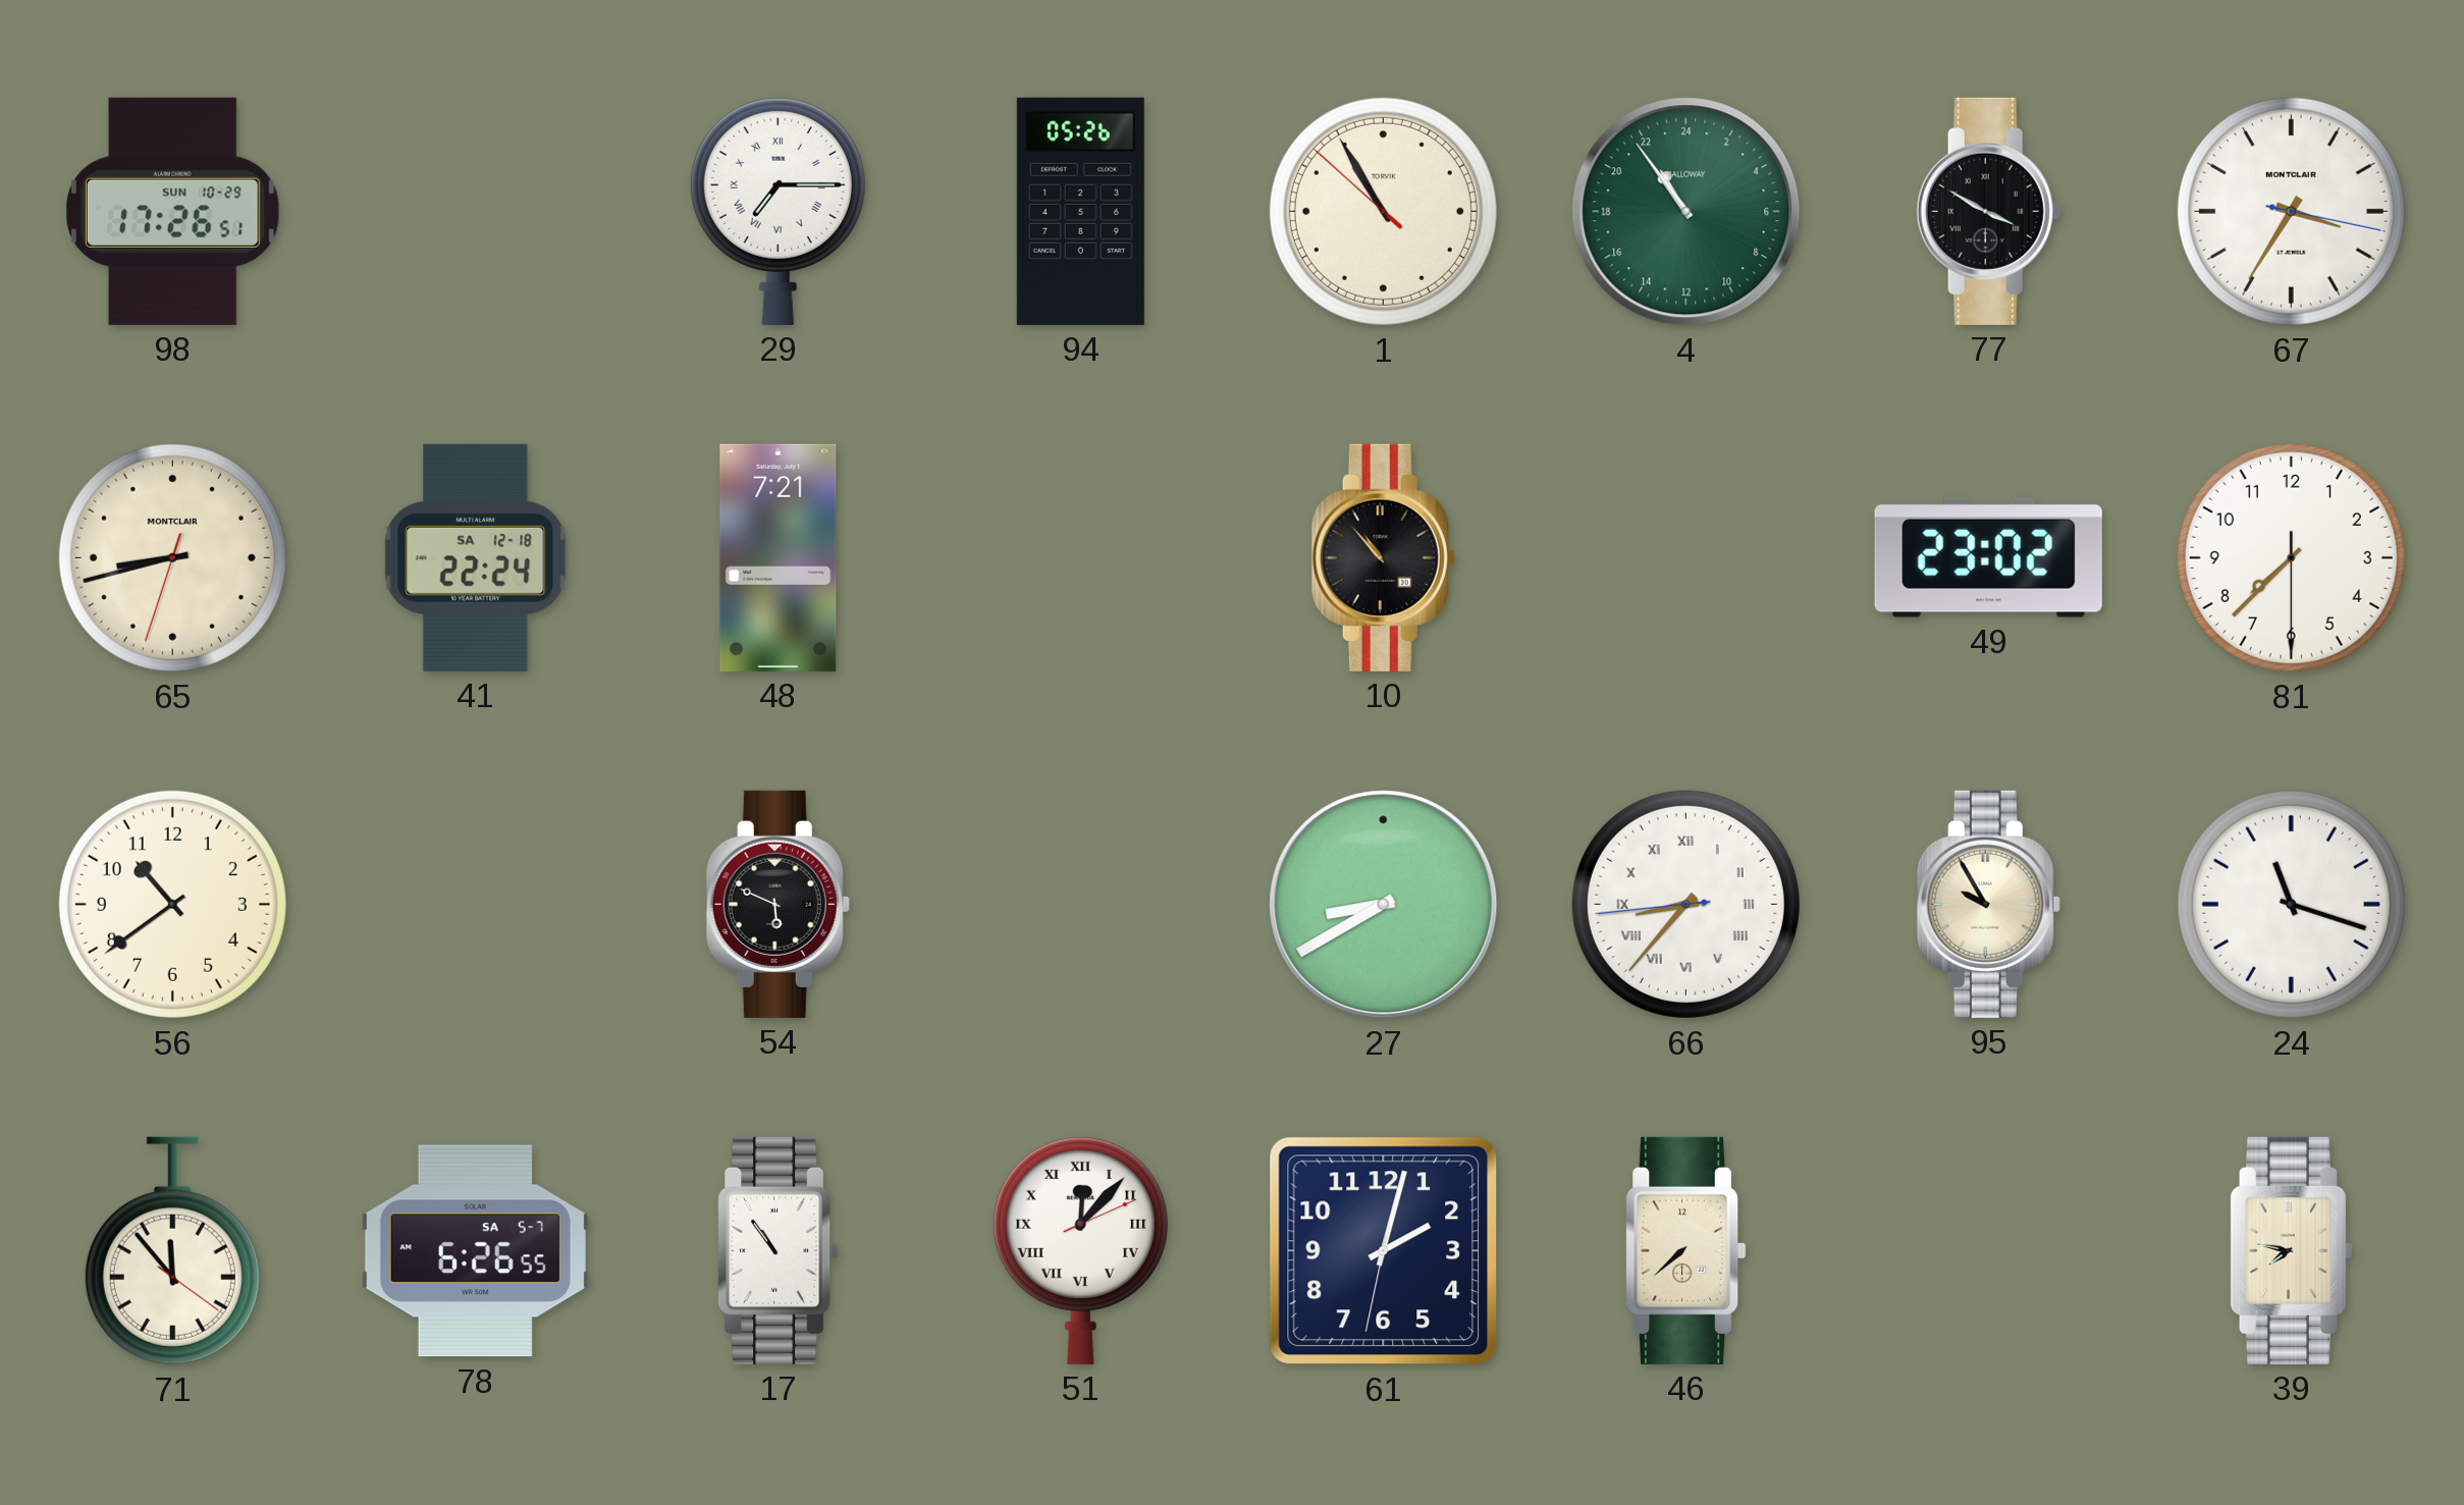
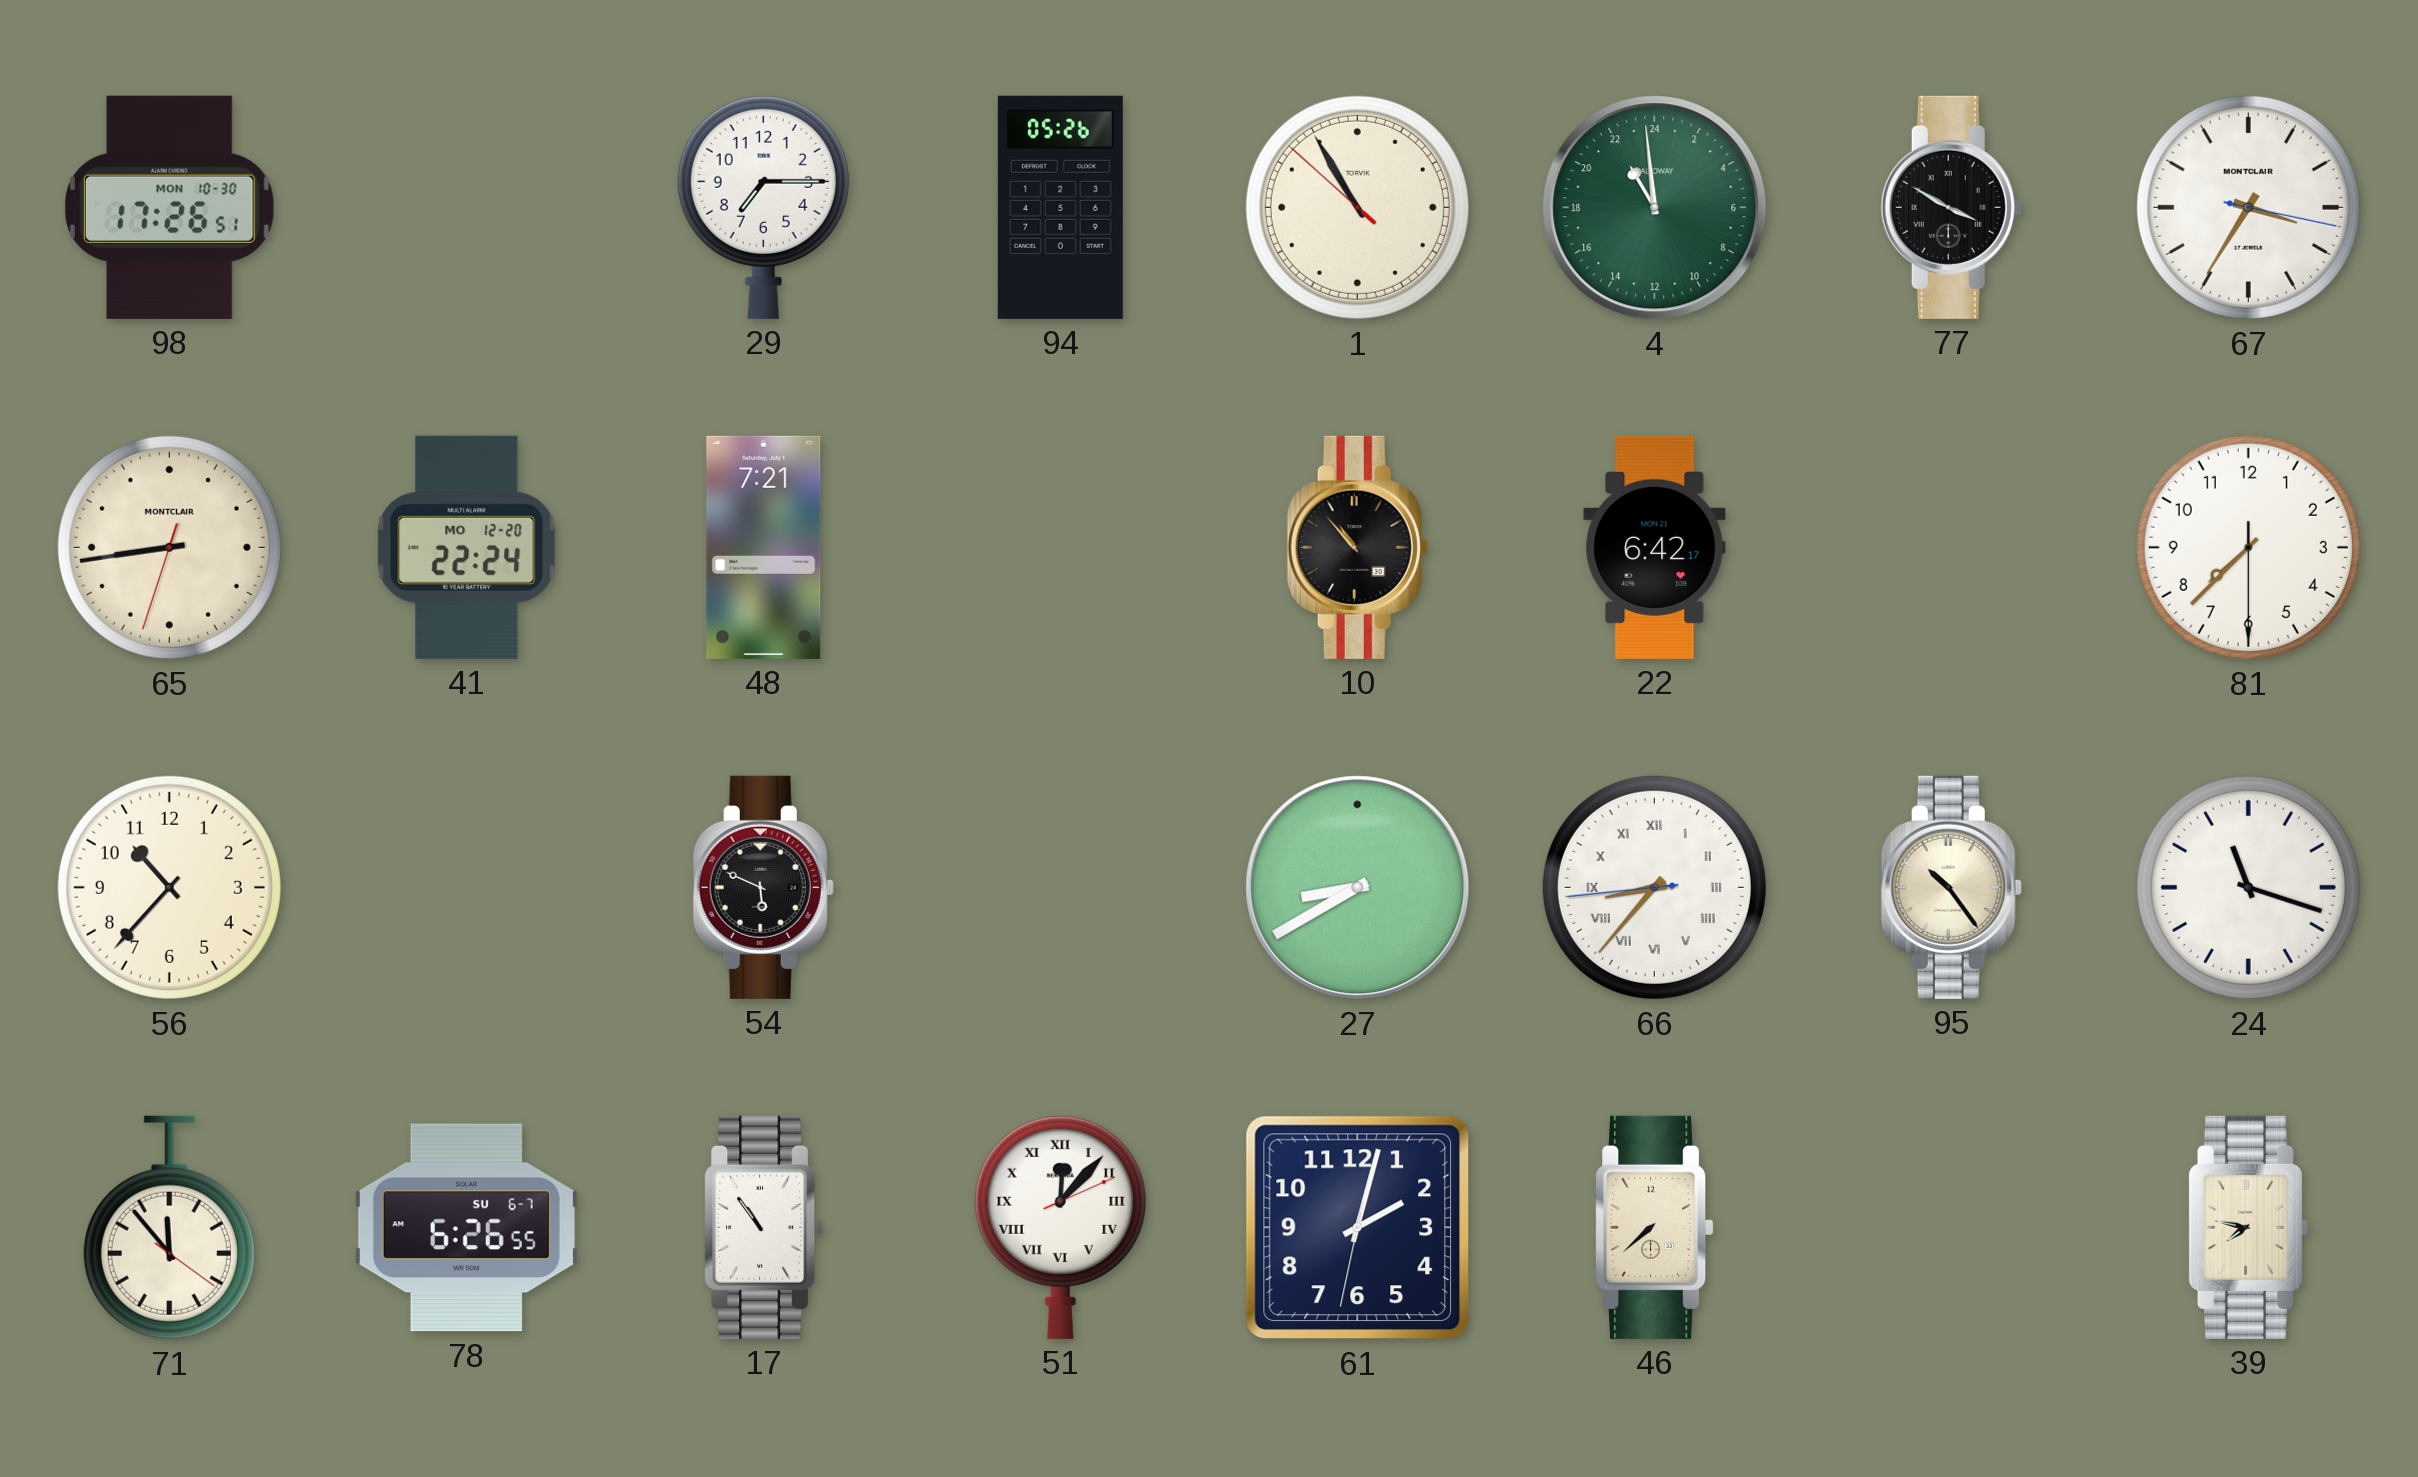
98 date: SUN 10-29 -> MON 10-30
29 numerals: Roman -> Arabic
4: 21:54 -> 21:59
65: 8:42 -> 8:43
41 date: SA 12-18 -> MO 12-20
22: none -> 6:42
49: 23:02 -> none
56: 10:39 -> 10:37
95: 9:55 -> 10:24
78 date: SA 5-7 -> SU 6-7
